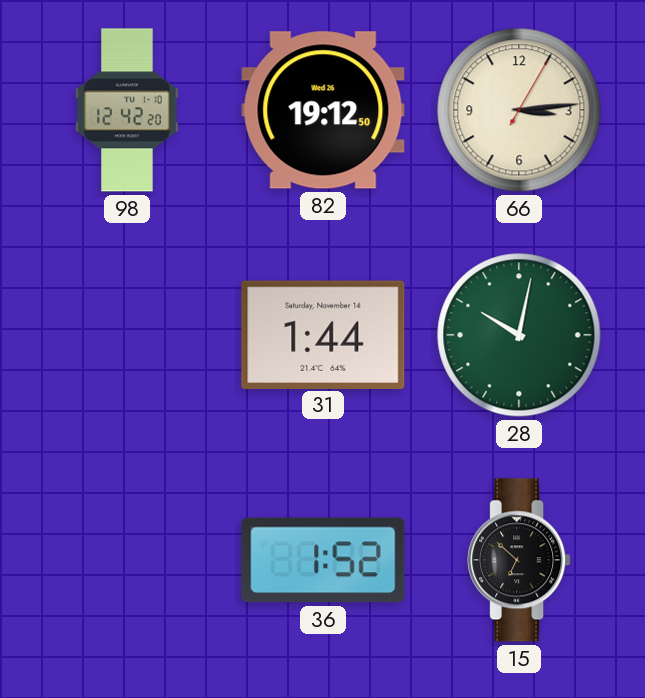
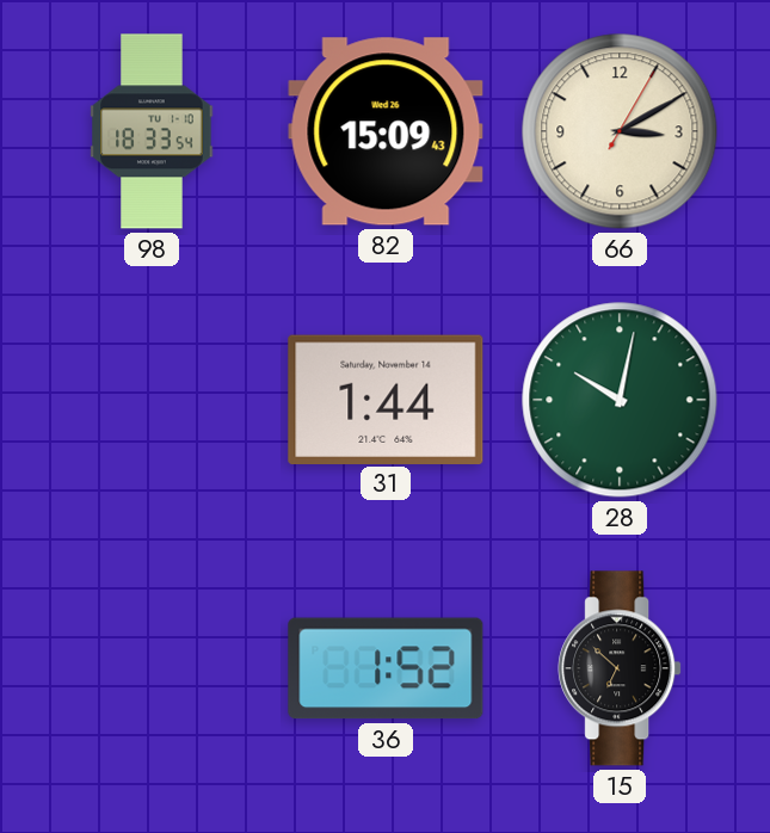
98: 12:42 -> 18:33
82: 19:12 -> 15:09
66: 3:14 -> 3:10
